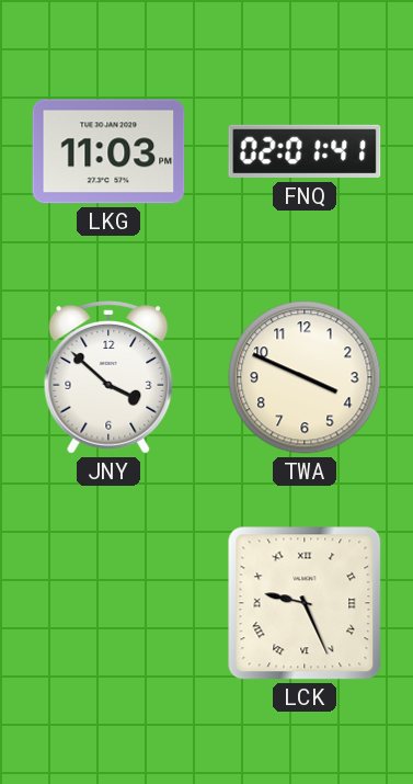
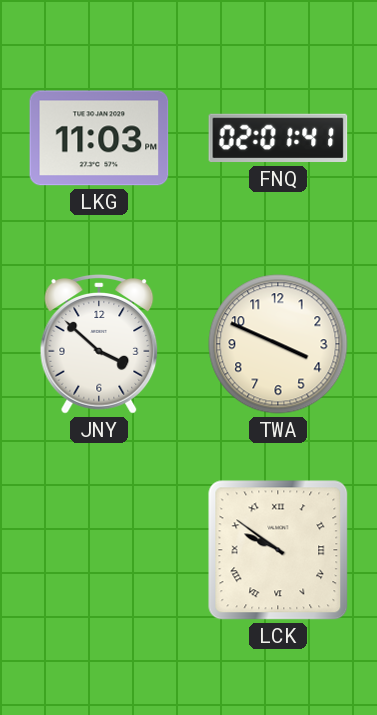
LCK: 9:26 -> 9:51
